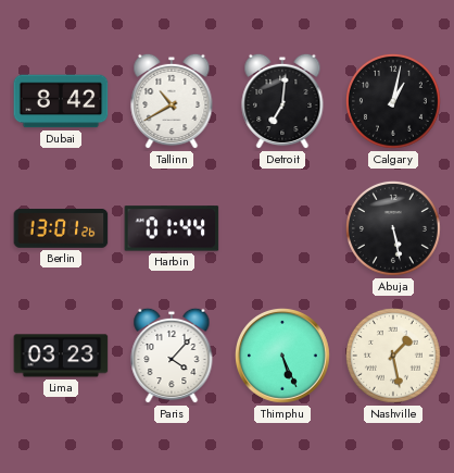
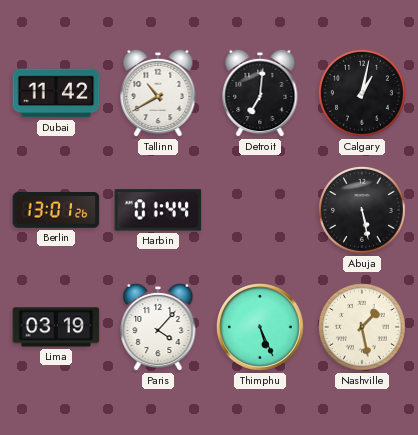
Dubai: 8:42 -> 11:42
Lima: 03:23 -> 03:19
